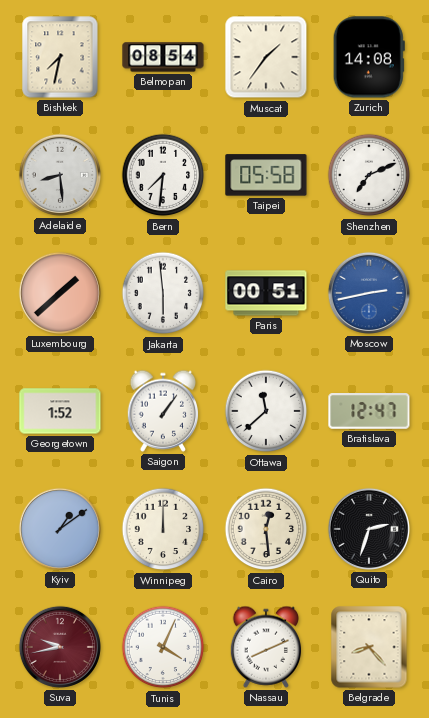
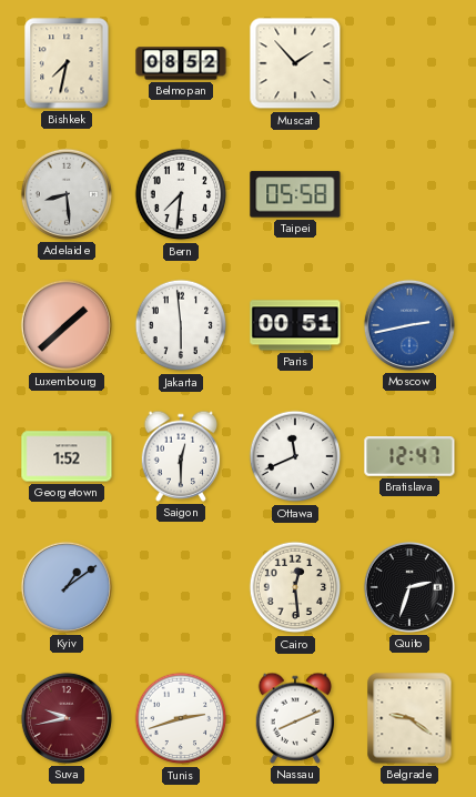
Belmopan: 08:54 -> 08:52
Muscat: 1:36 -> 1:53
Zurich: 14:08 -> none
Shenzhen: 7:11 -> none
Saigon: 1:06 -> 12:30
Ottawa: 11:38 -> 11:41
Winnipeg: 12:00 -> none
Tunis: 4:04 -> 2:42
Belgrade: 8:23 -> 9:21
